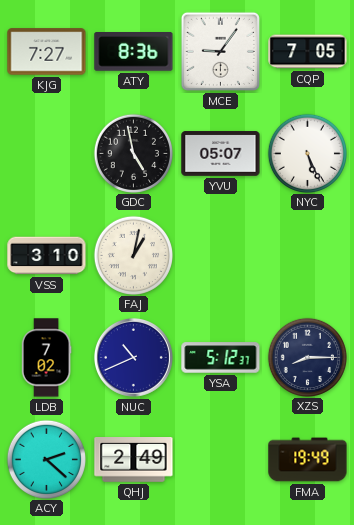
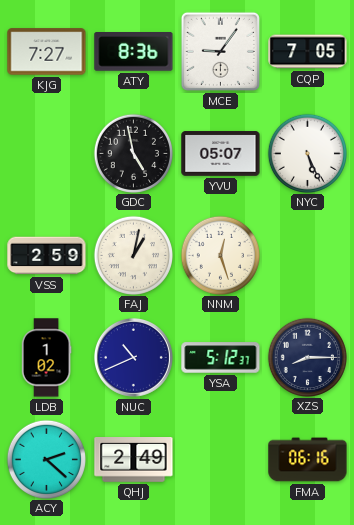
VSS: 3:10 -> 2:59
NNM: none -> 12:27
LDB: 7:02 -> 1:02
FMA: 19:49 -> 06:16
